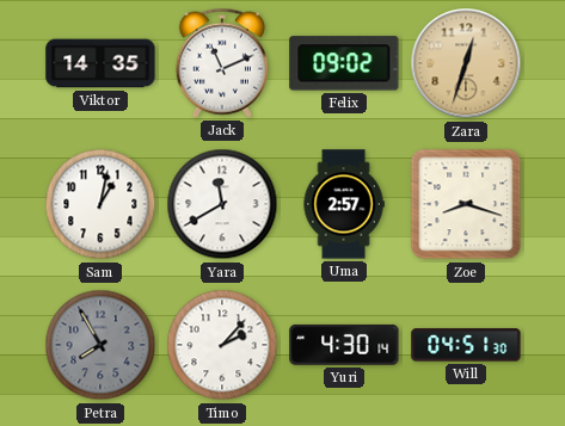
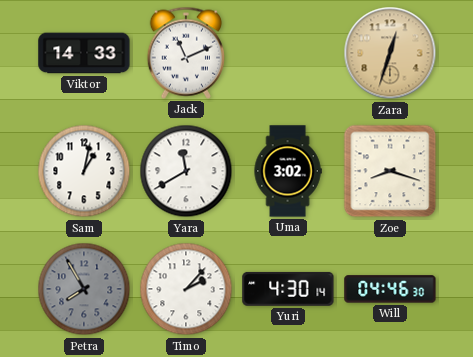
Viktor: 14:35 -> 14:33
Felix: 09:02 -> none
Uma: 2:57 -> 3:02
Will: 04:51 -> 04:46
